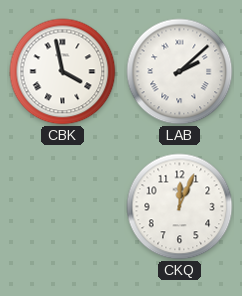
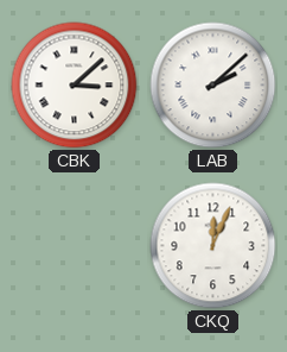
CBK: 3:58 -> 3:08
